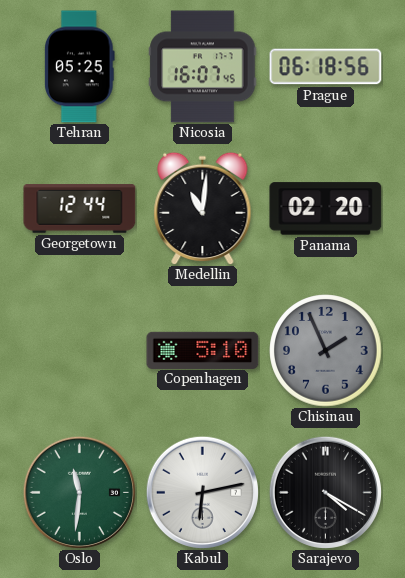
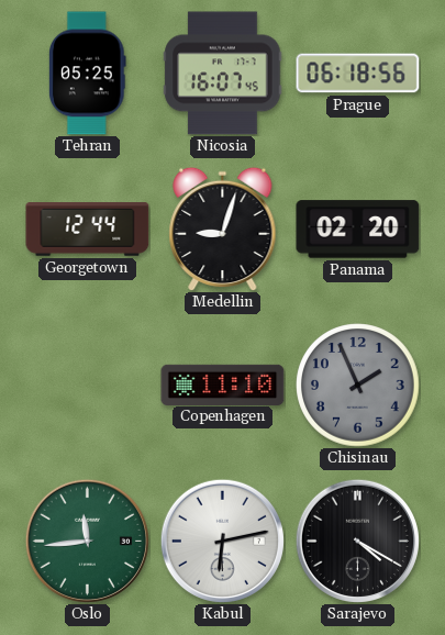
Medellin: 11:01 -> 9:03
Copenhagen: 5:10 -> 11:10
Oslo: 11:31 -> 11:44
